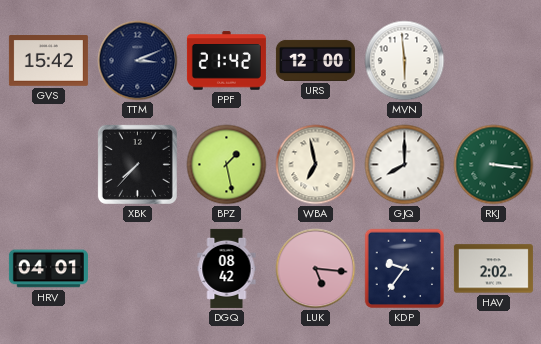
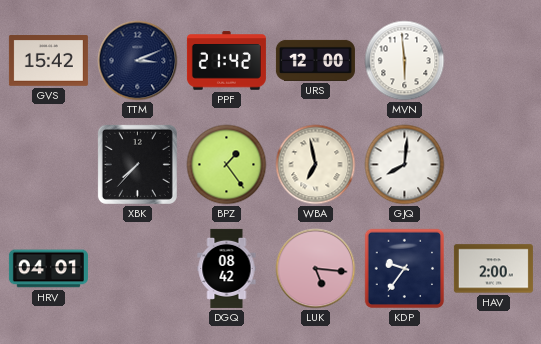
BPZ: 1:28 -> 1:24
GJQ: 8:00 -> 8:01
RKJ: 3:16 -> none
HAV: 2:02 -> 2:00
